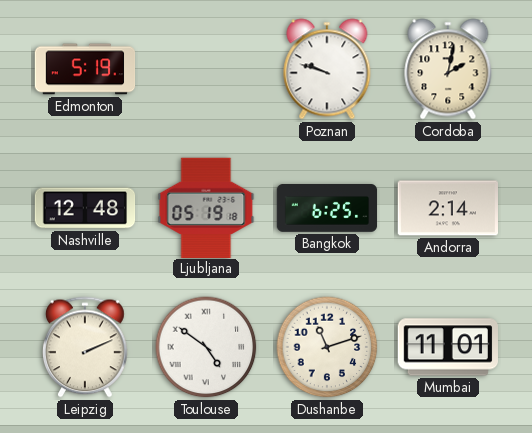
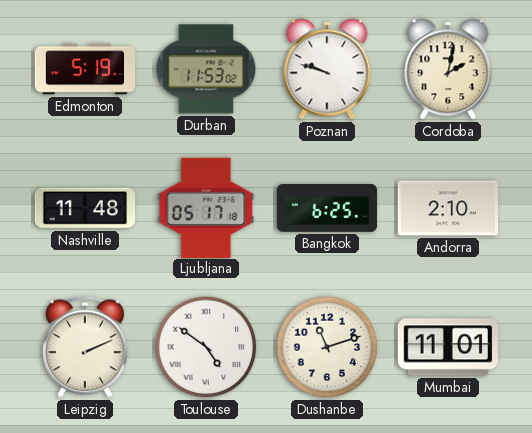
Durban: none -> 11:53
Nashville: 12:48 -> 11:48
Ljubljana: 05:19 -> 05:17
Andorra: 2:14 -> 2:10
